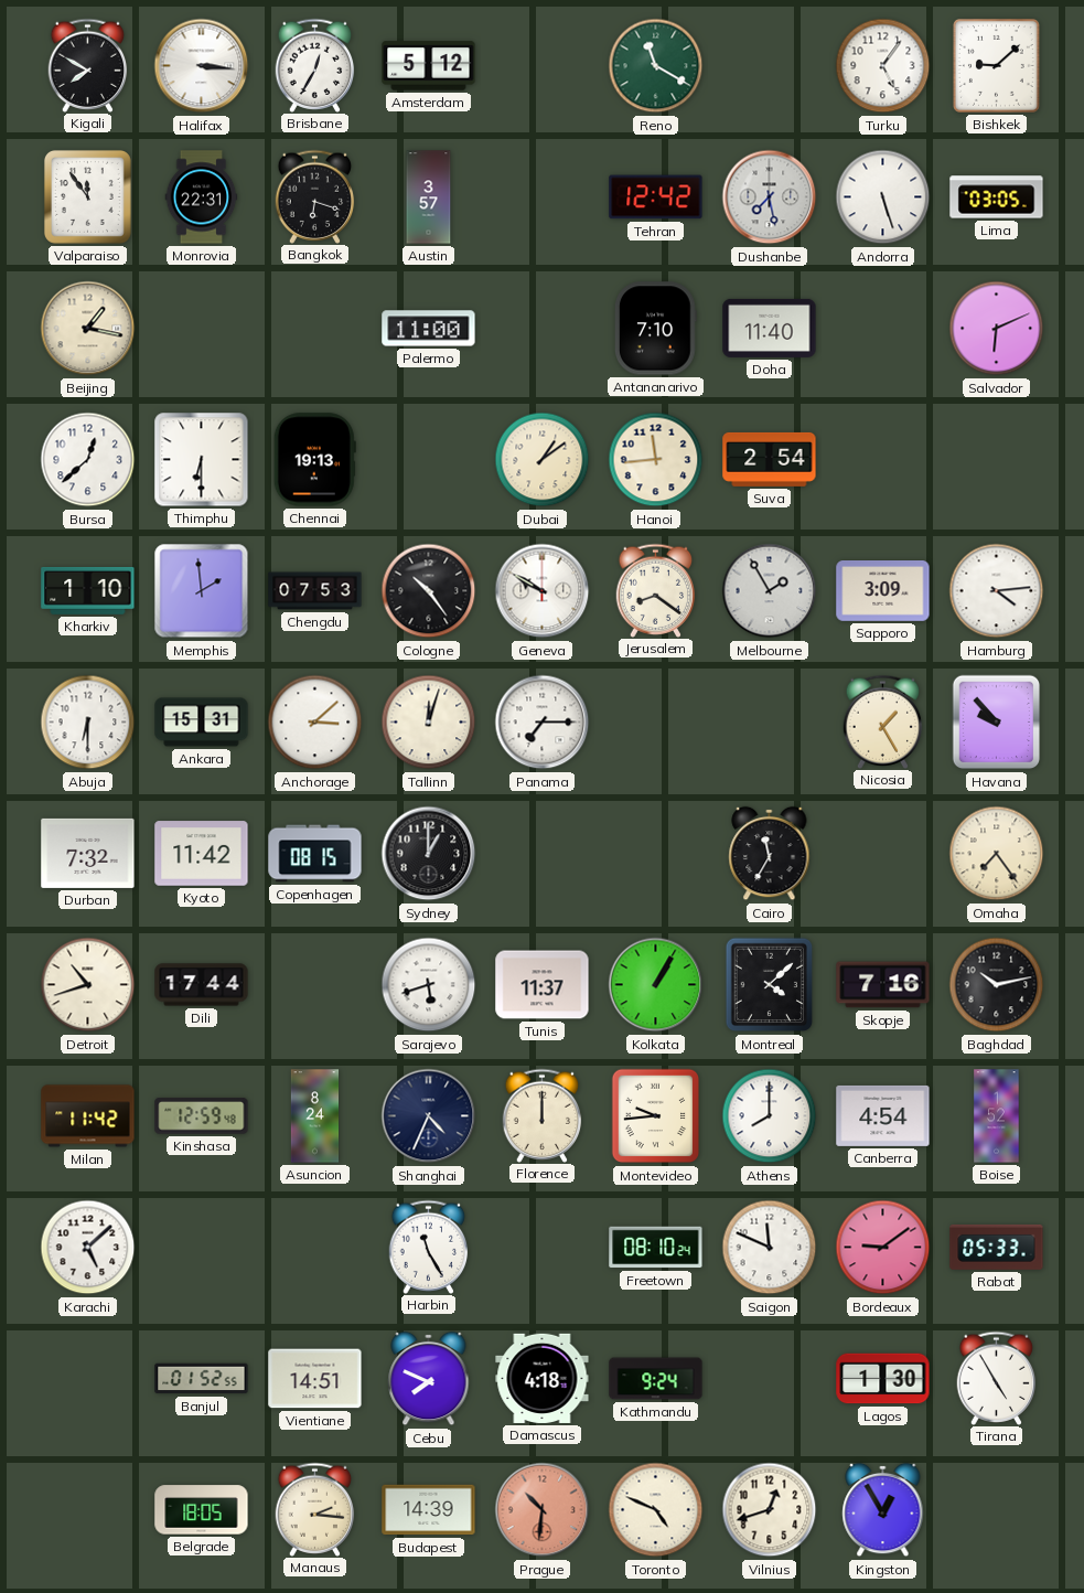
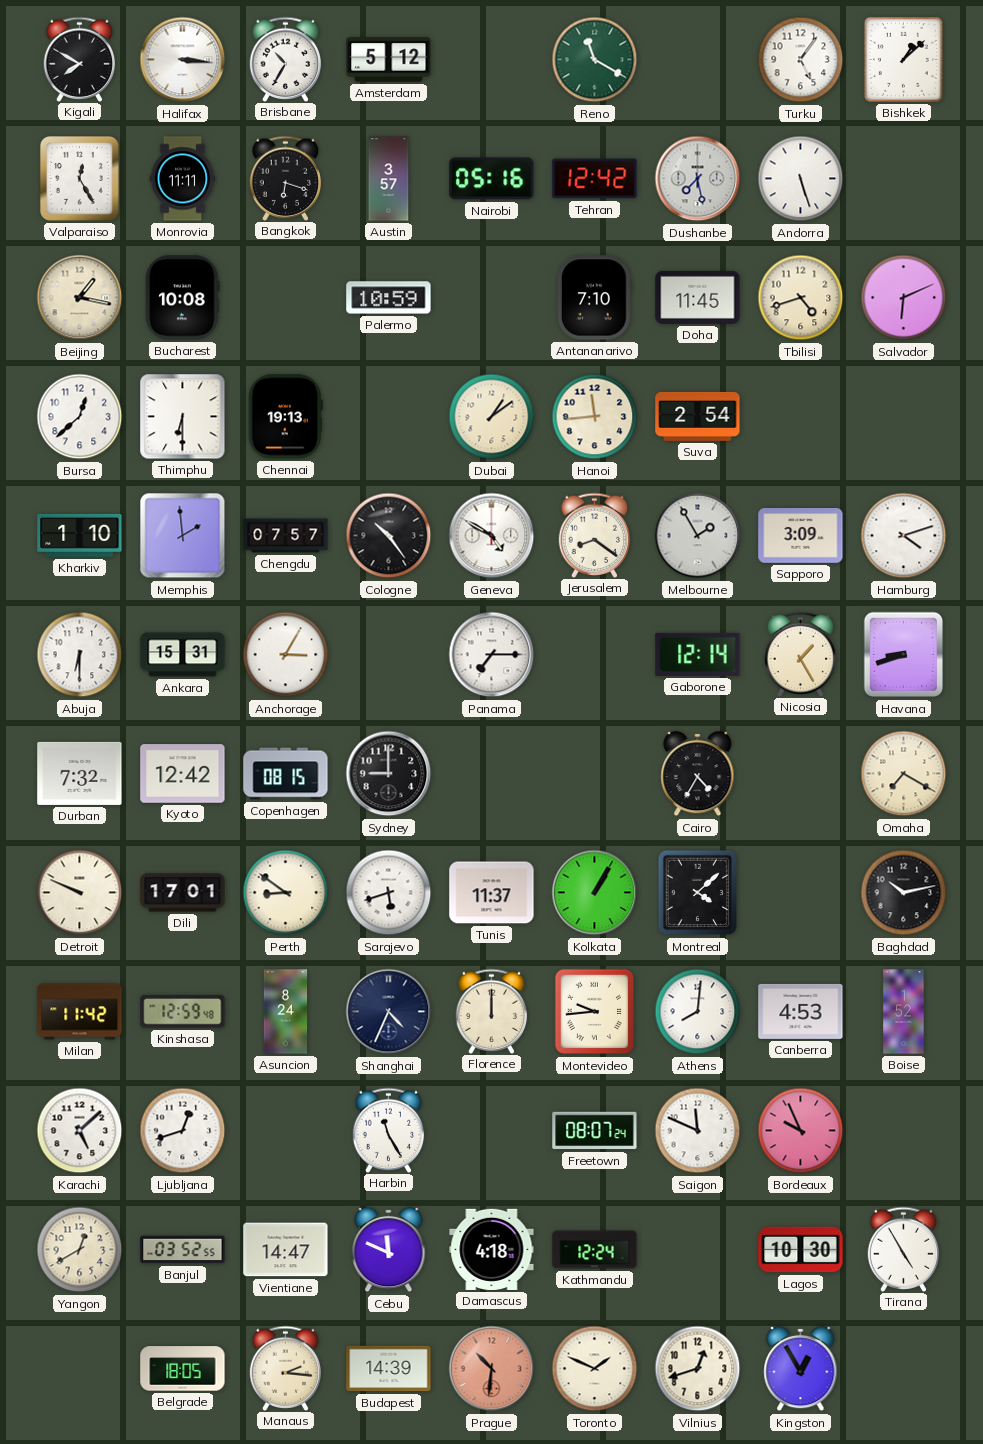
Brisbane: 12:35 -> 10:35
Bishkek: 9:08 -> 1:08
Valparaiso: 11:54 -> 12:25
Monrovia: 22:31 -> 11:11
Nairobi: none -> 05:16
Lima: 03:05 -> none
Bucharest: none -> 10:08
Palermo: 11:00 -> 10:59
Doha: 11:40 -> 11:45
Tbilisi: none -> 4:42
Chengdu: 07:53 -> 07:57
Geneva: 9:50 -> 4:50
Hamburg: 4:14 -> 4:12
Anchorage: 3:08 -> 3:05
Tallinn: 12:03 -> none
Gaborone: none -> 12:14
Havana: 9:53 -> 8:42
Kyoto: 11:42 -> 12:42
Sydney: 1:00 -> 9:00
Cairo: 11:35 -> 4:35
Omaha: 7:24 -> 7:20
Detroit: 10:42 -> 9:49
Dili: 17:44 -> 17:01
Perth: none -> 8:51
Skopje: 7:16 -> none
Athens: 8:00 -> 8:01
Canberra: 4:54 -> 4:53
Ljubljana: none -> 12:42
Freetown: 08:10 -> 08:07
Bordeaux: 9:09 -> 9:56
Rabat: 05:33 -> none
Yangon: none -> 12:40
Banjul: 01:52 -> 03:52
Vientiane: 14:51 -> 14:47
Cebu: 7:49 -> 11:49
Kathmandu: 9:24 -> 12:24
Lagos: 1:30 -> 10:30
Toronto: 4:49 -> 1:49
